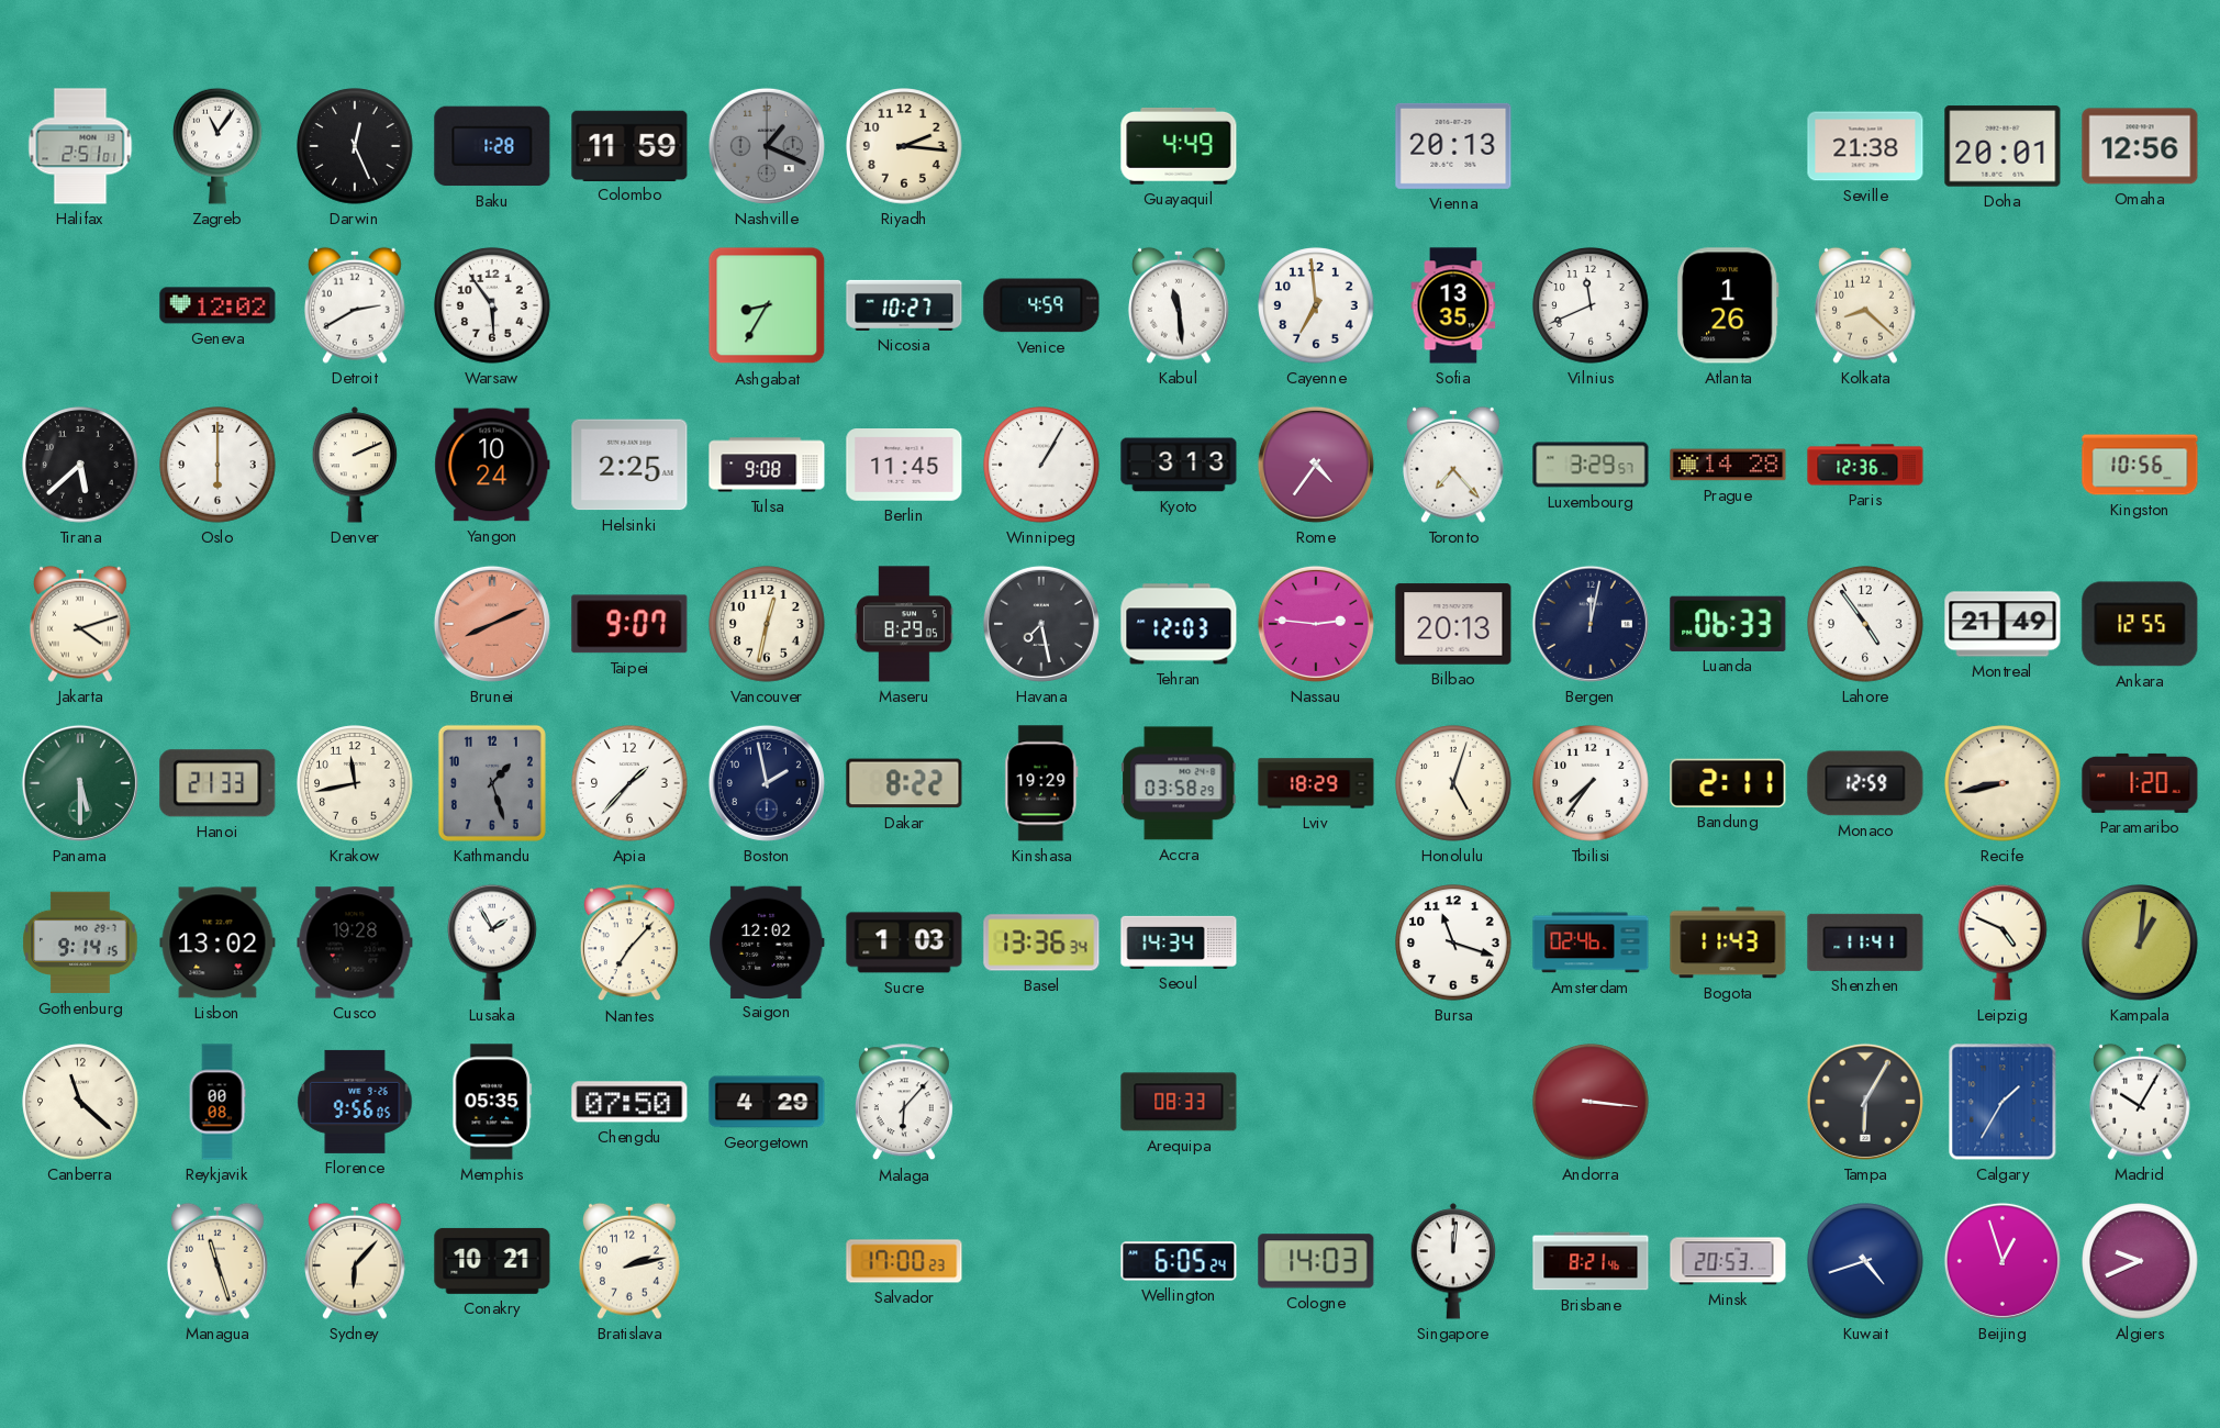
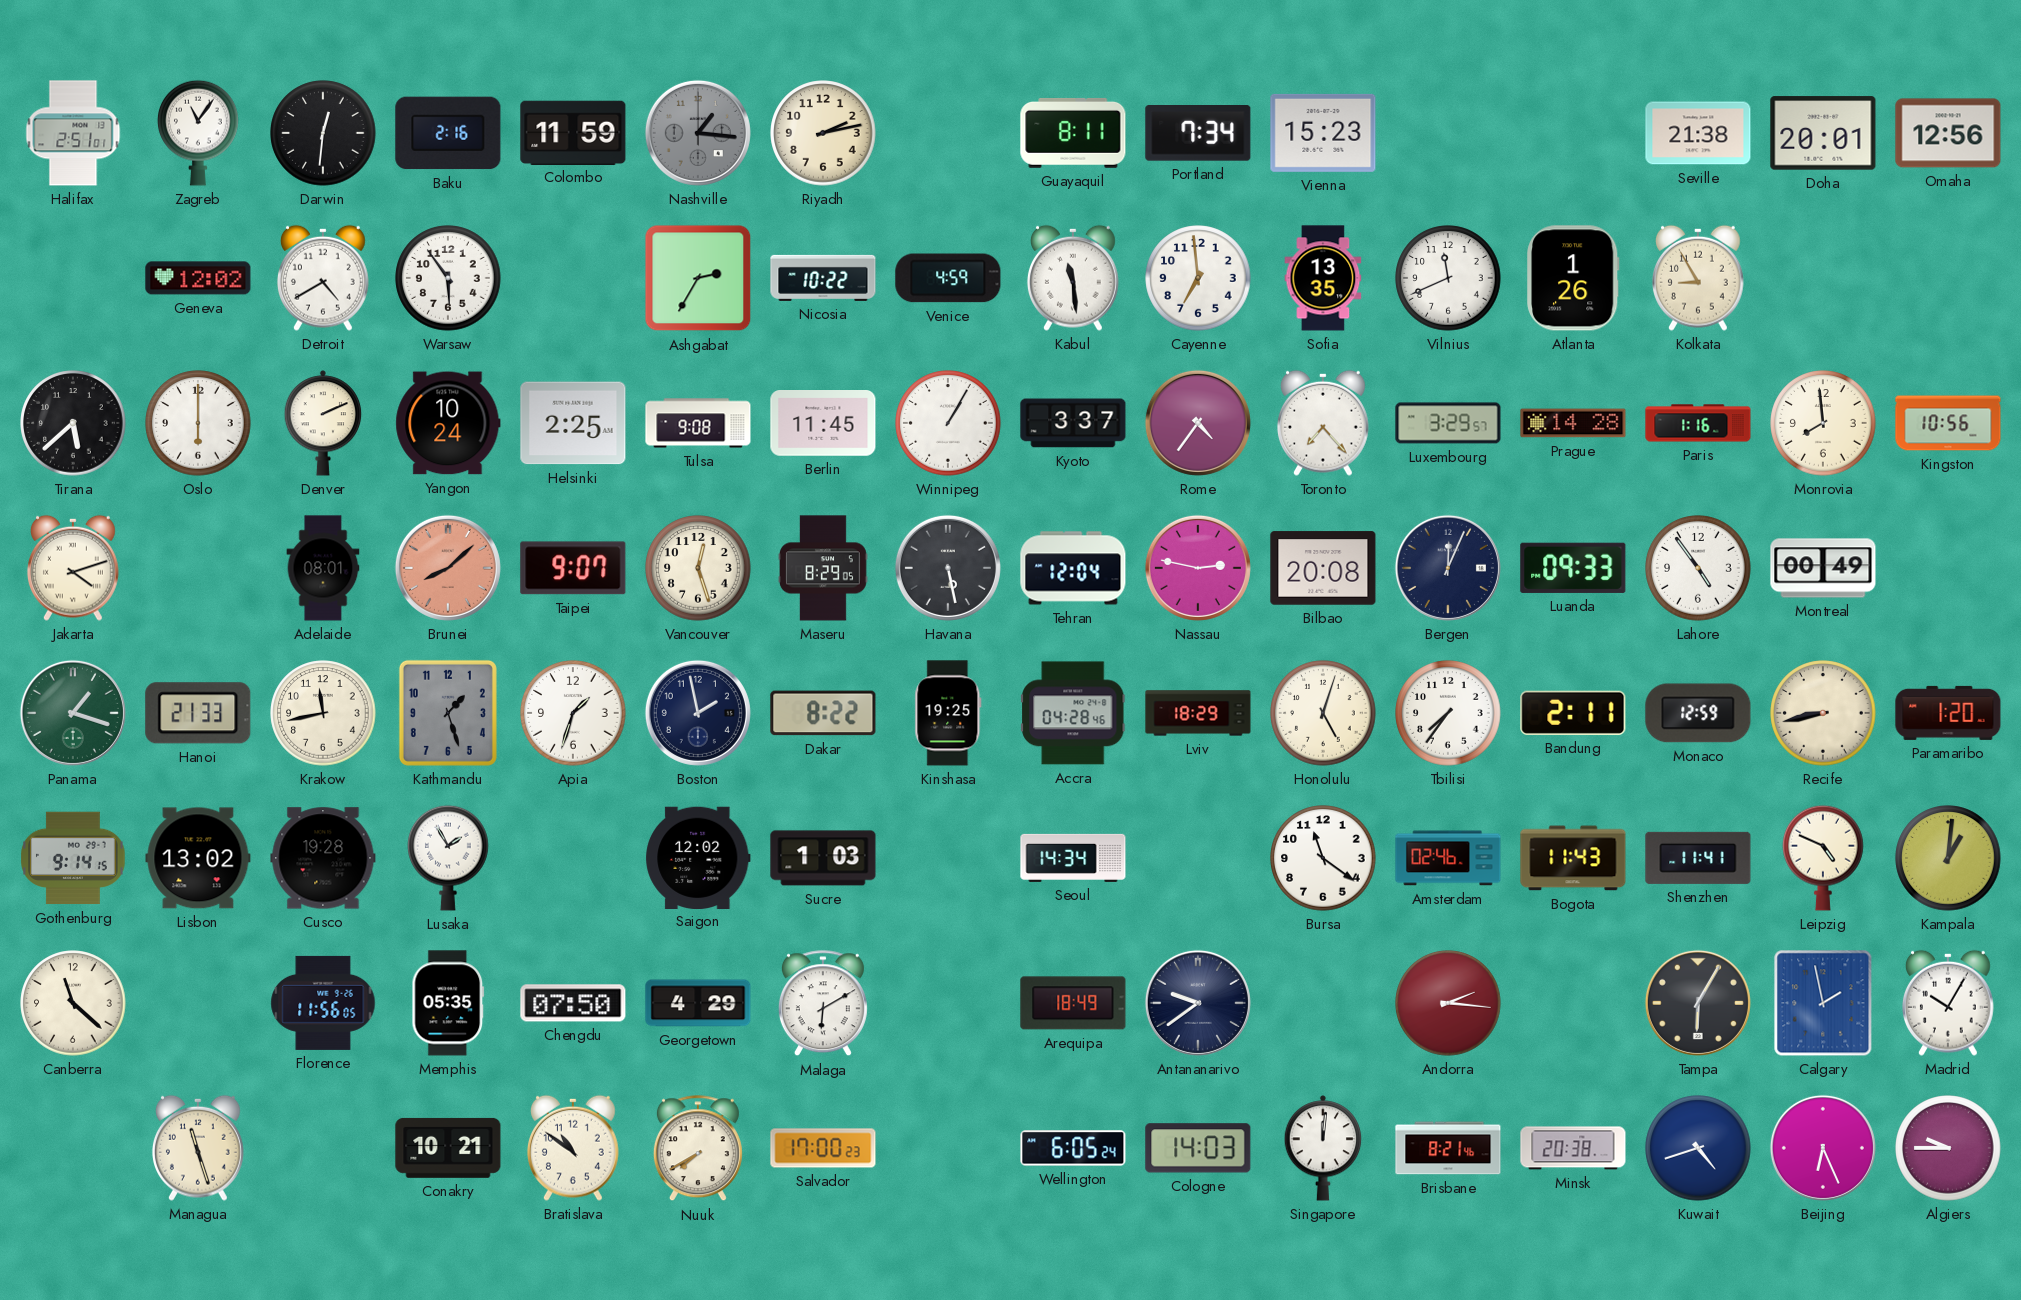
Darwin: 12:26 -> 12:31
Baku: 1:28 -> 2:16
Nashville: 1:19 -> 1:16
Riyadh: 2:16 -> 2:13
Guayaquil: 4:49 -> 8:11
Portland: none -> 7:34
Vienna: 20:13 -> 15:23
Detroit: 2:40 -> 4:40
Ashgabat: 8:35 -> 2:35
Nicosia: 10:27 -> 10:22
Kolkata: 8:22 -> 8:55
Kyoto: 3:13 -> 3:37
Paris: 12:36 -> 1:16
Monrovia: none -> 7:59
Adelaide: none -> 08:01
Brunei: 8:11 -> 8:08
Vancouver: 12:32 -> 12:27
Havana: 7:28 -> 5:28
Tehran: 12:03 -> 12:04
Nassau: 2:46 -> 2:47
Bilbao: 20:13 -> 20:08
Bergen: 12:02 -> 12:04
Luanda: 06:33 -> 09:33
Montreal: 21:49 -> 00:49
Ankara: 12:55 -> none
Panama: 5:30 -> 1:18
Apia: 1:37 -> 1:33
Kinshasa: 19:29 -> 19:25
Accra: 03:58 -> 04:28
Nantes: 7:07 -> none
Basel: 13:36 -> none
Bursa: 11:18 -> 11:21
Reykjavik: 00:08 -> none
Florence: 9:56 -> 11:56
Malaga: 6:07 -> 6:10
Arequipa: 08:33 -> 18:49
Antananarivo: none -> 9:39
Andorra: 3:16 -> 2:16
Calgary: 1:35 -> 1:58
Sydney: 6:07 -> none
Bratislava: 2:13 -> 10:51
Nuuk: none -> 7:40
Minsk: 20:53 -> 20:38
Beijing: 12:57 -> 6:26
Algiers: 9:41 -> 9:45
